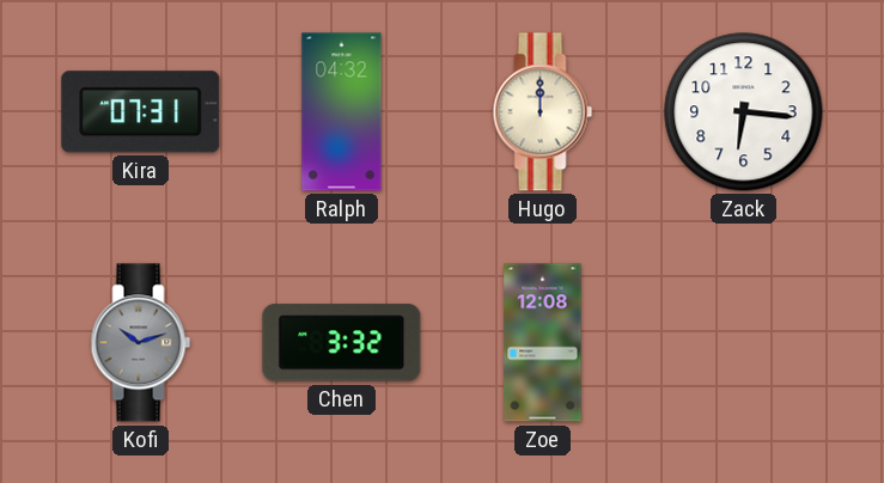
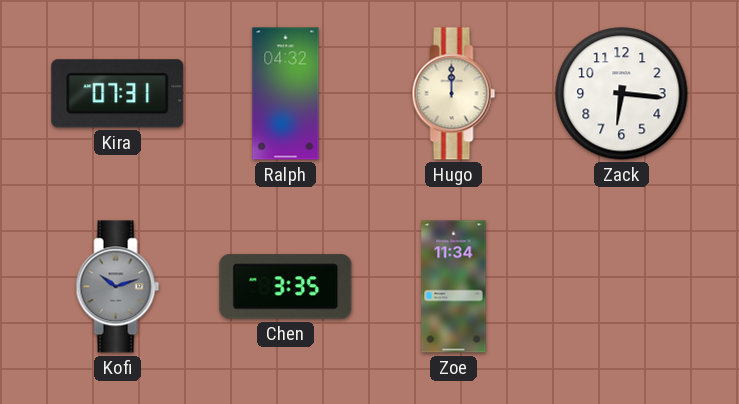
Chen: 3:32 -> 3:35
Zoe: 12:08 -> 11:34
